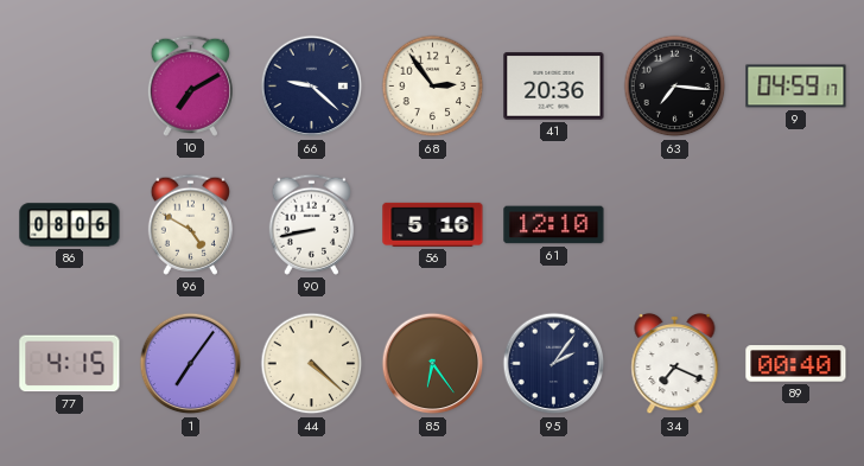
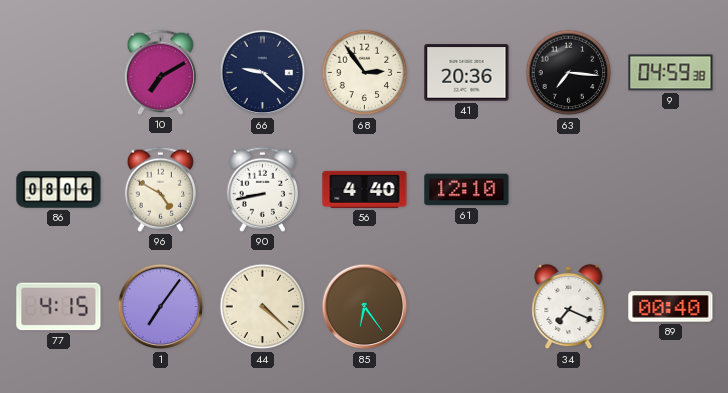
9: 04:59:17 -> 04:59:38
56: 5:16 -> 4:40
95: 2:06 -> none
